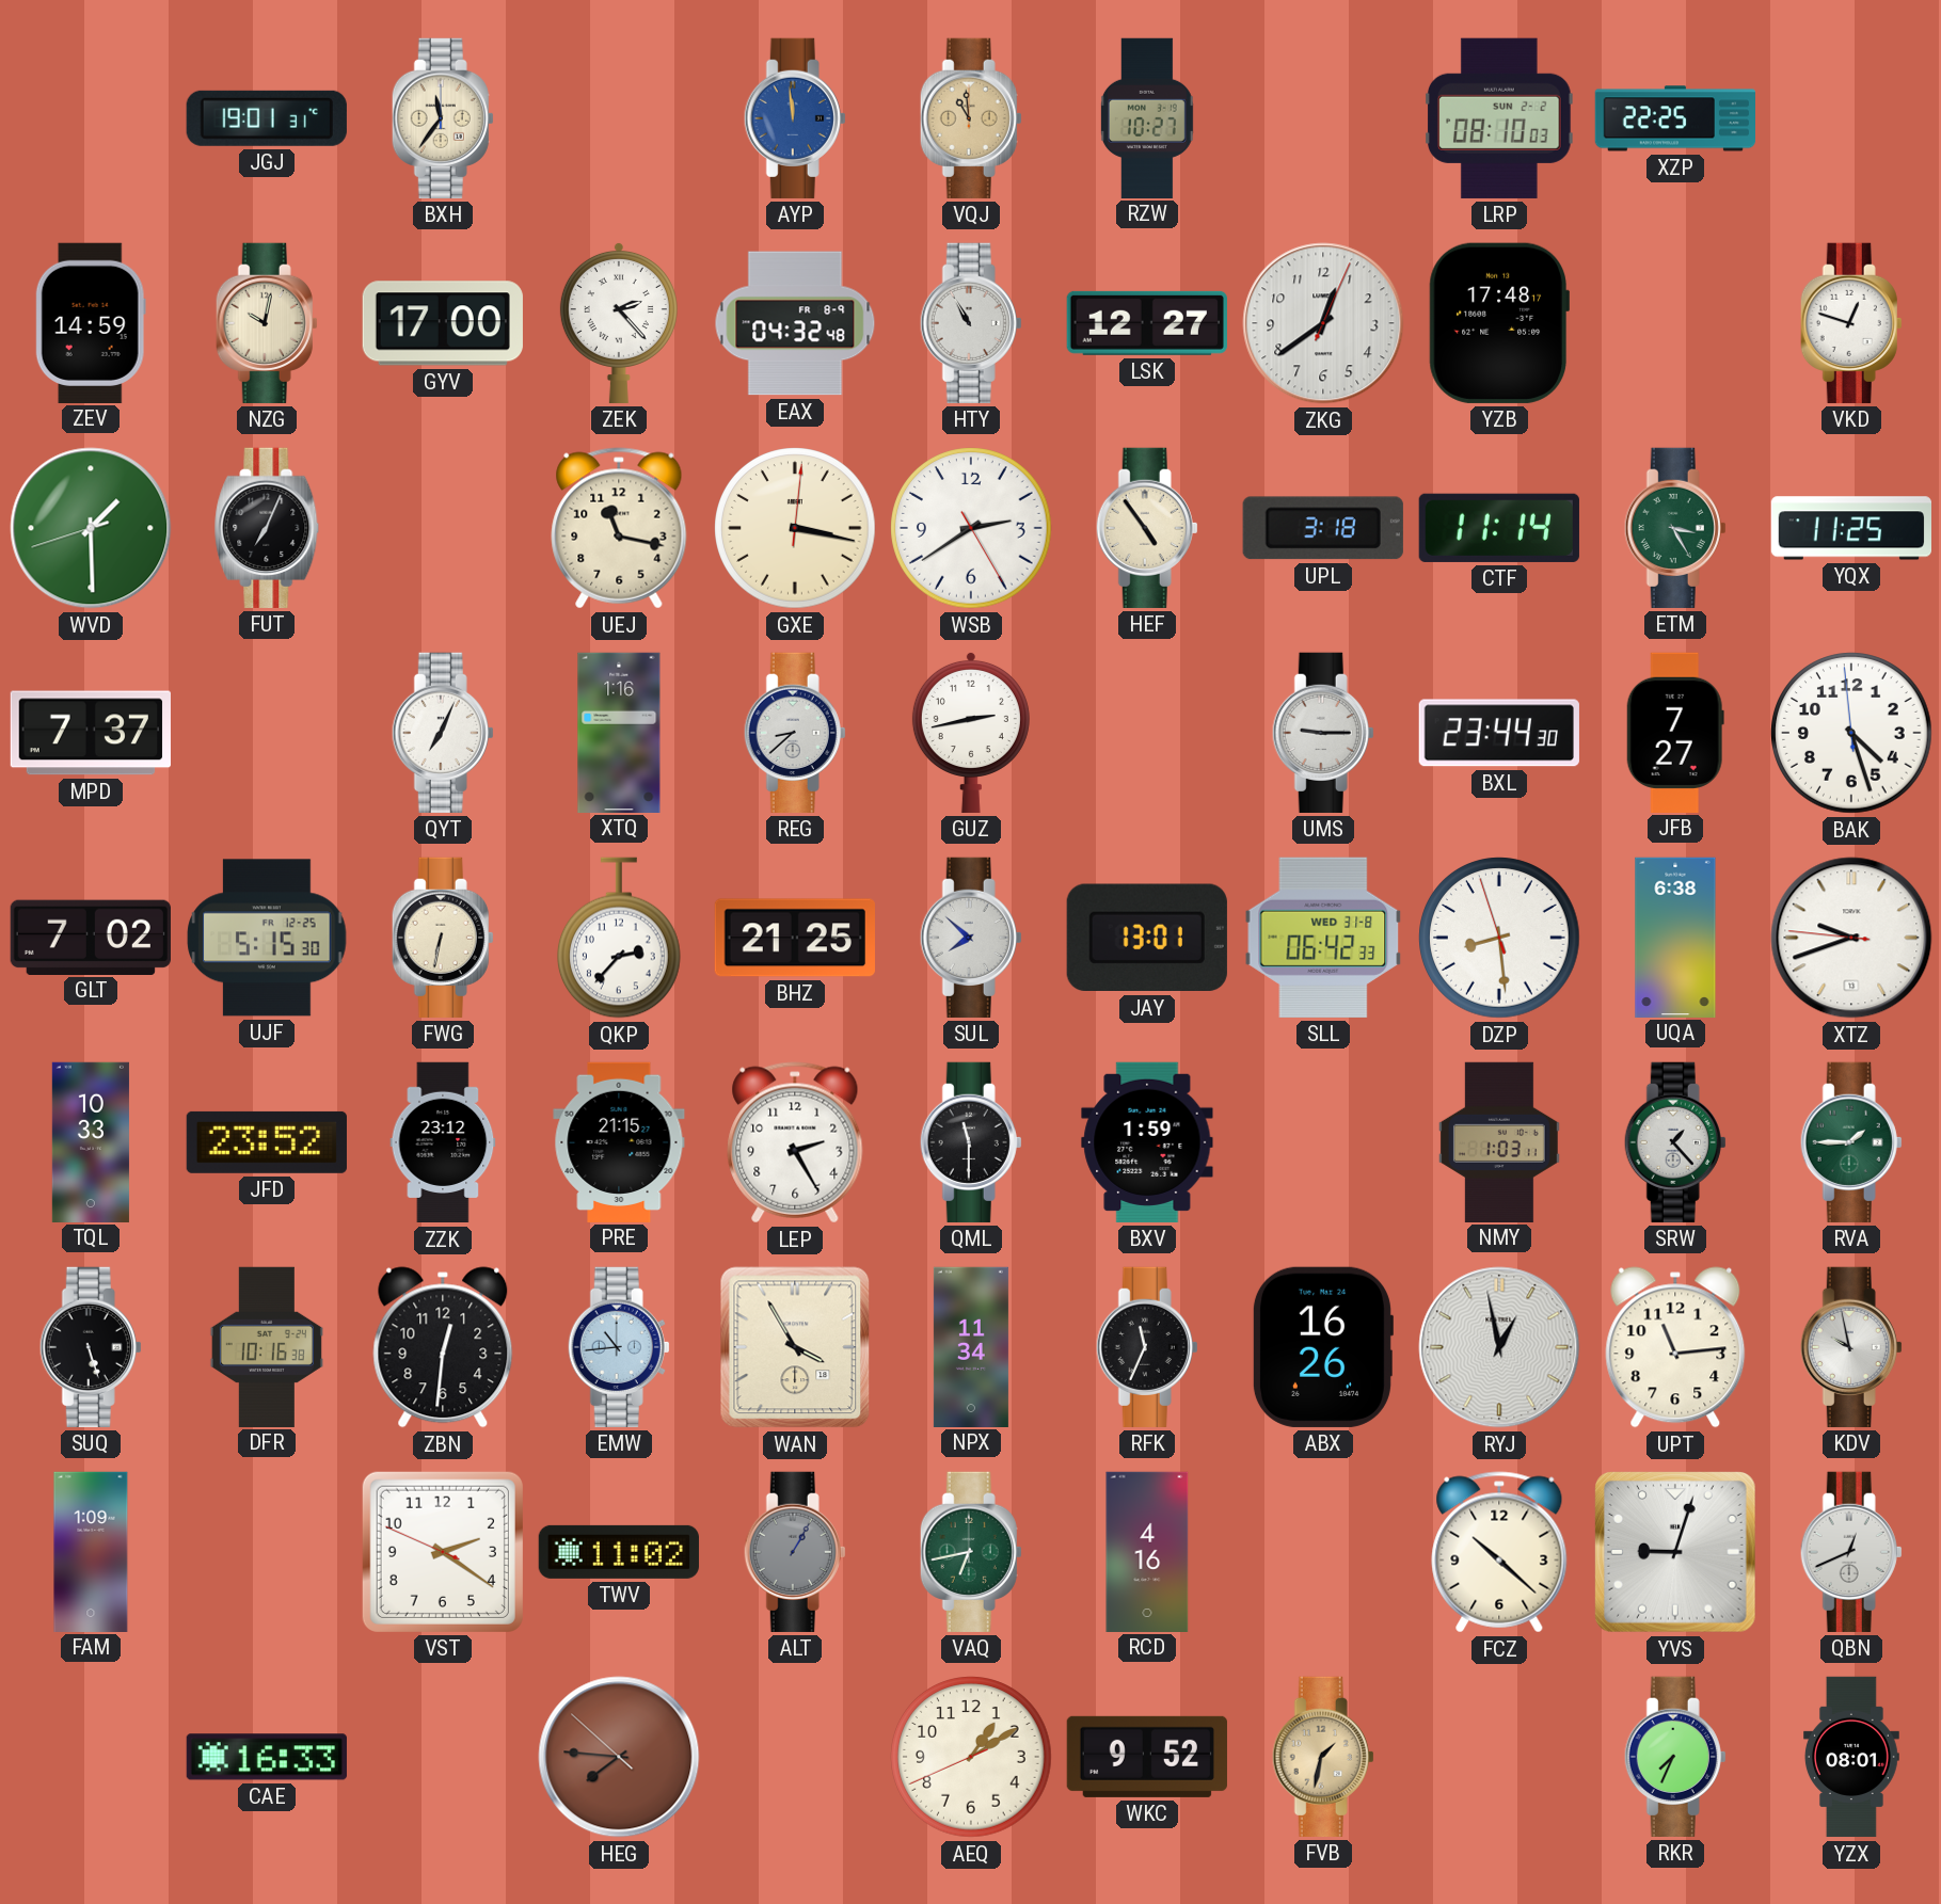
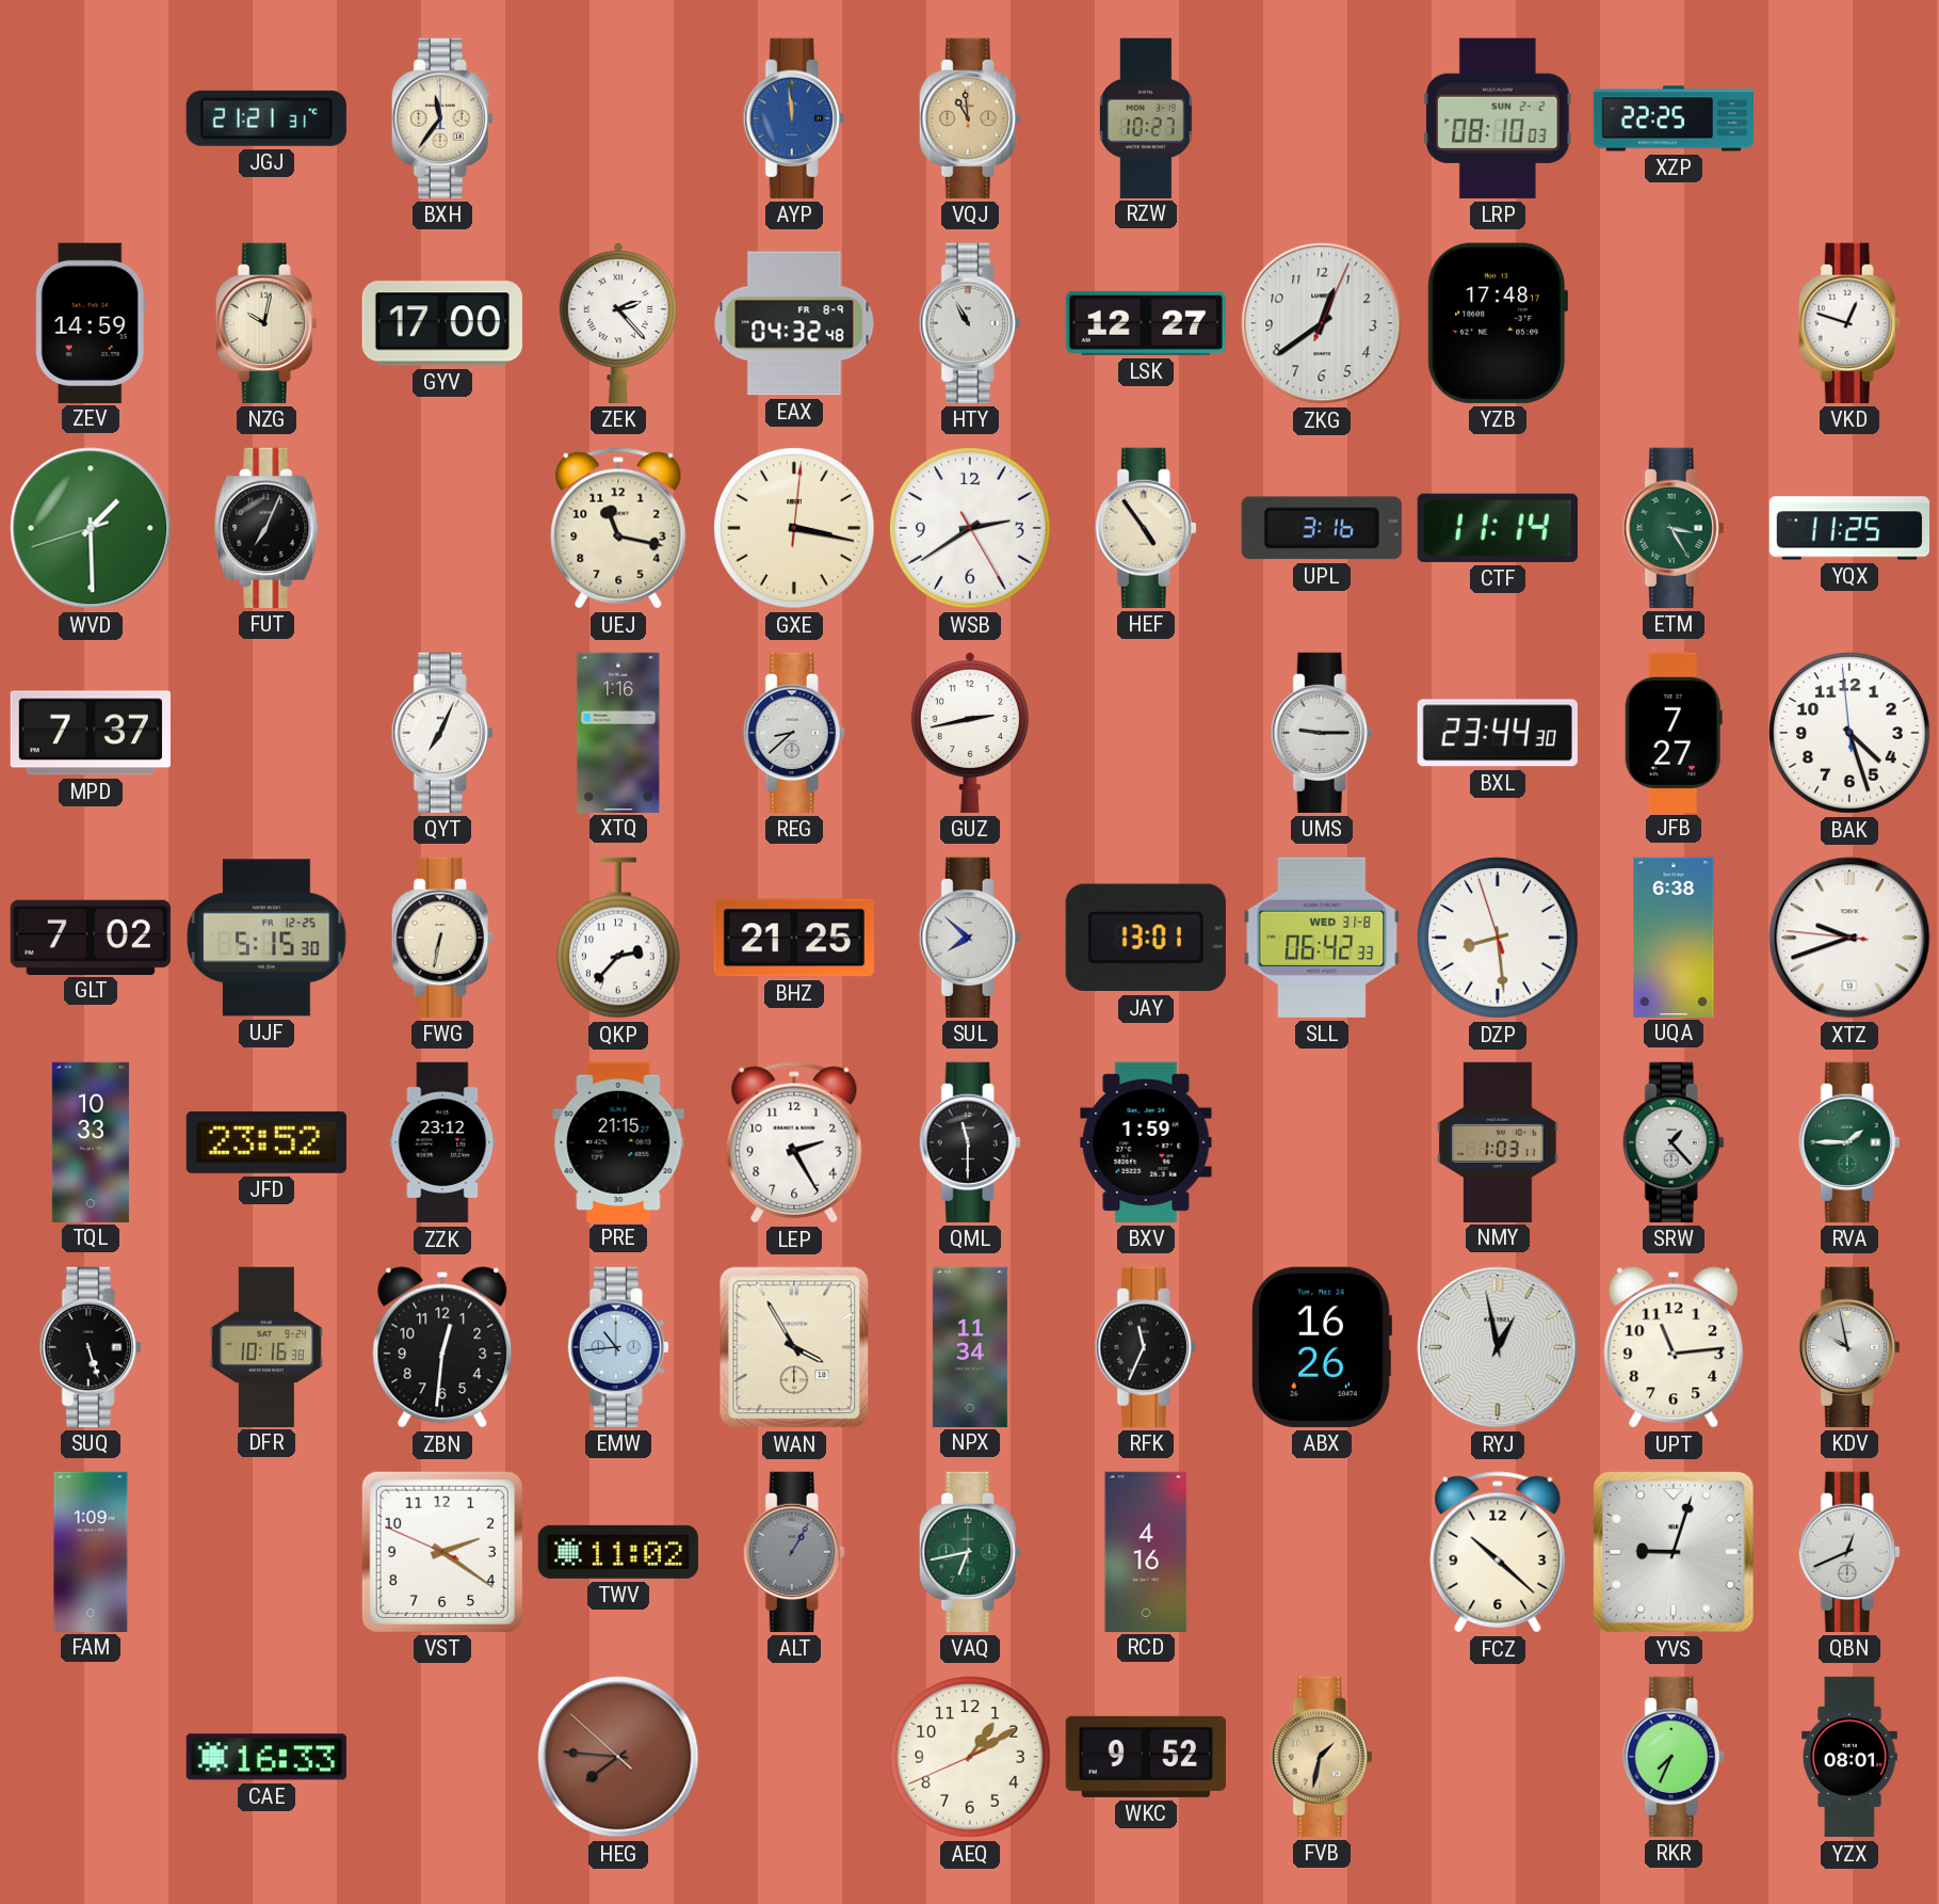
JGJ: 19:01 -> 21:21
UPL: 3:18 -> 3:16
